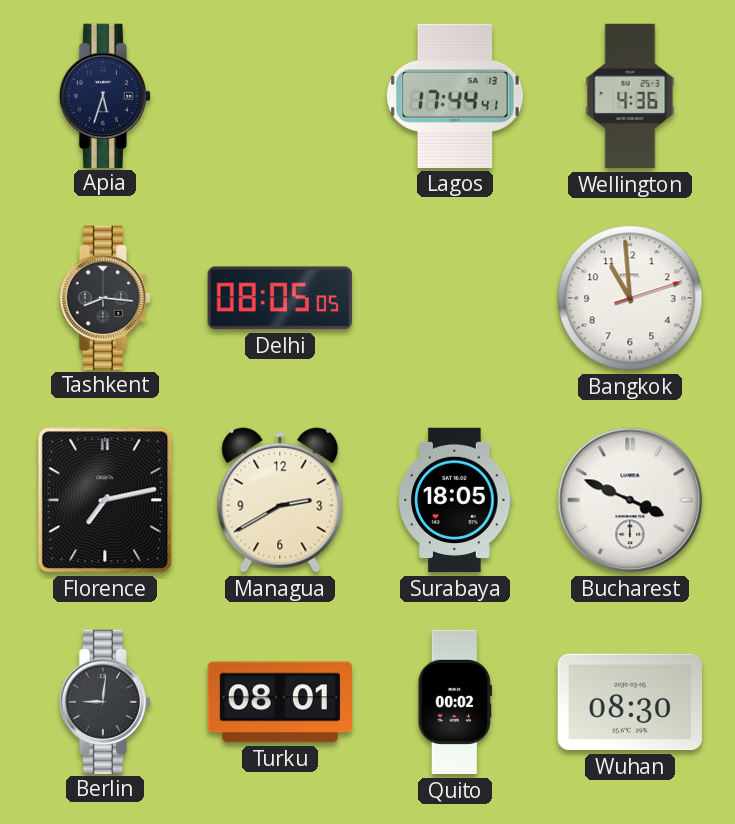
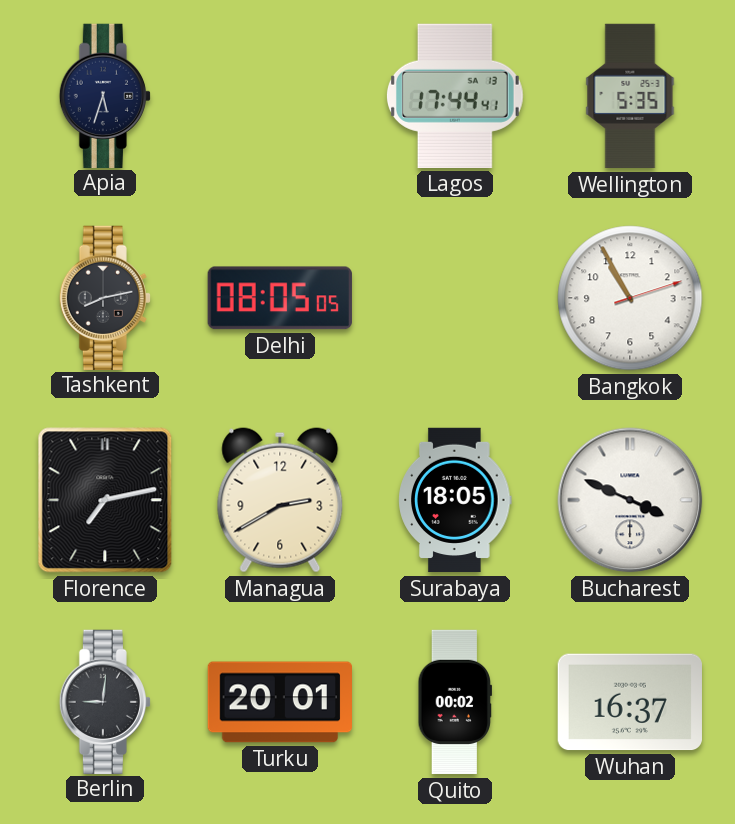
Wellington: 4:36 -> 5:35
Tashkent: 8:16 -> 8:13
Bangkok: 10:59 -> 10:55
Turku: 08:01 -> 20:01
Wuhan: 08:30 -> 16:37
